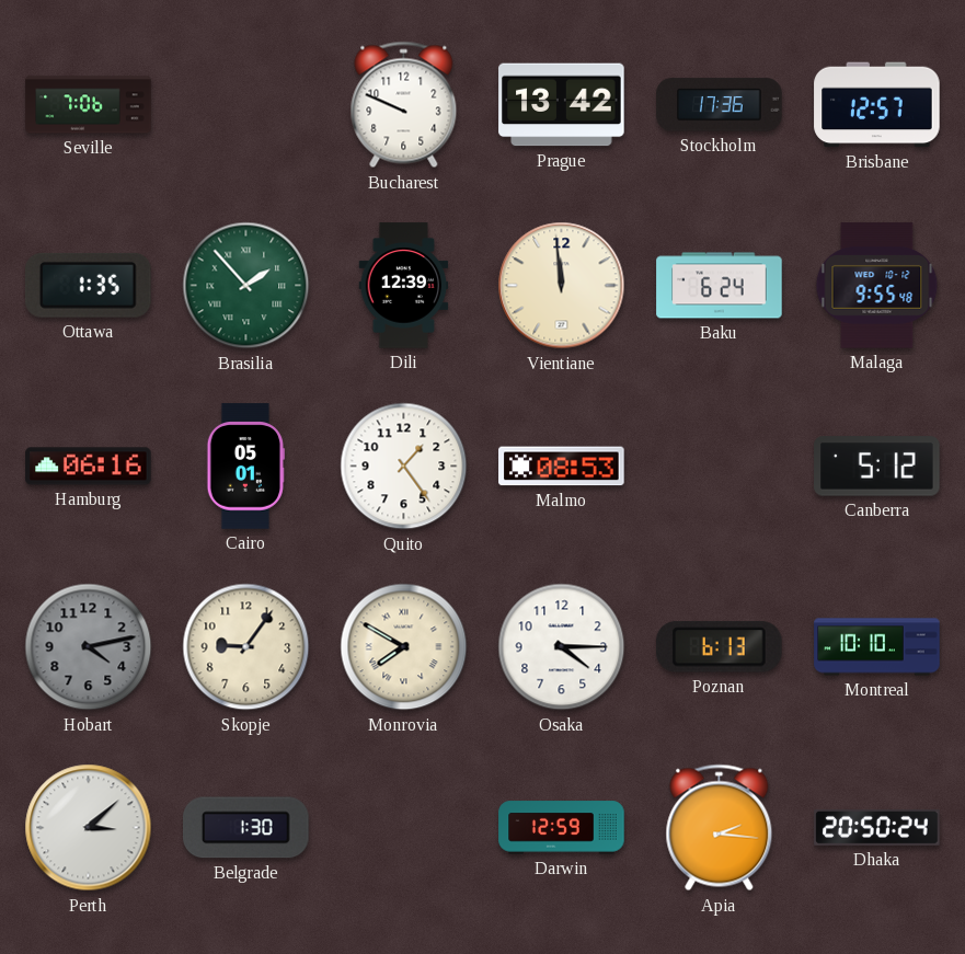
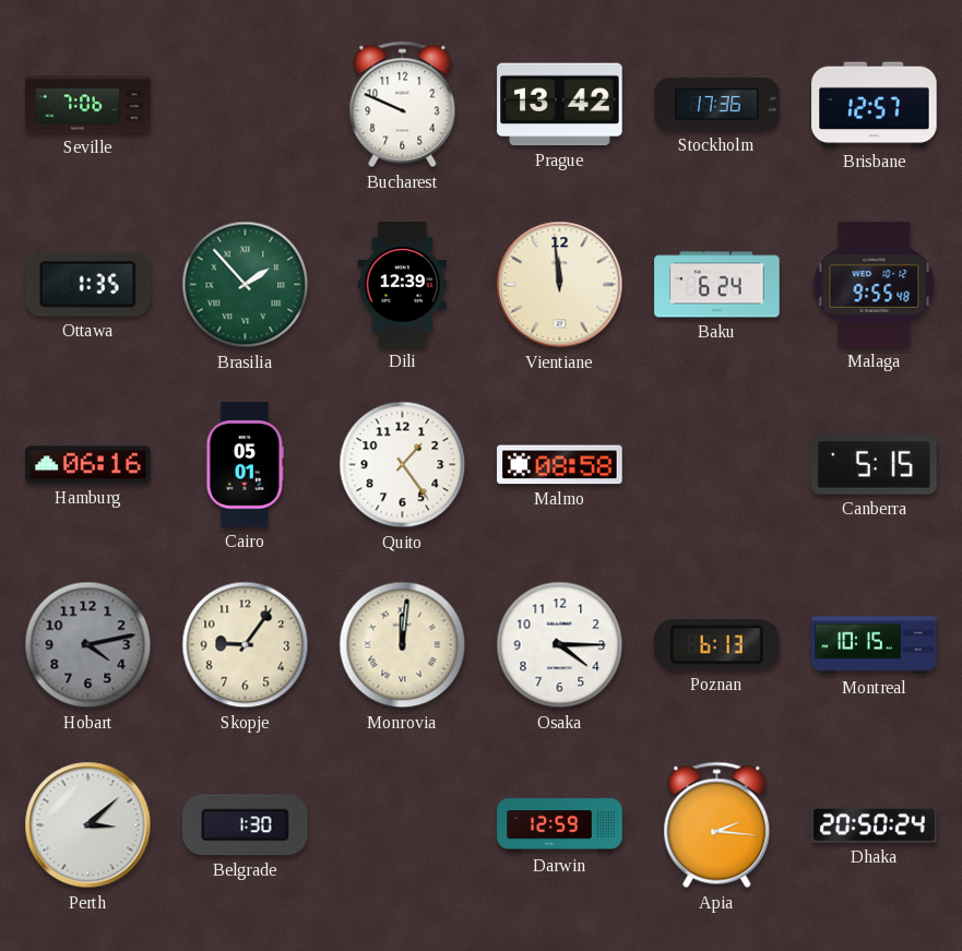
Malmo: 08:53 -> 08:58
Canberra: 5:12 -> 5:15
Monrovia: 7:50 -> 12:01
Montreal: 10:10 -> 10:15
